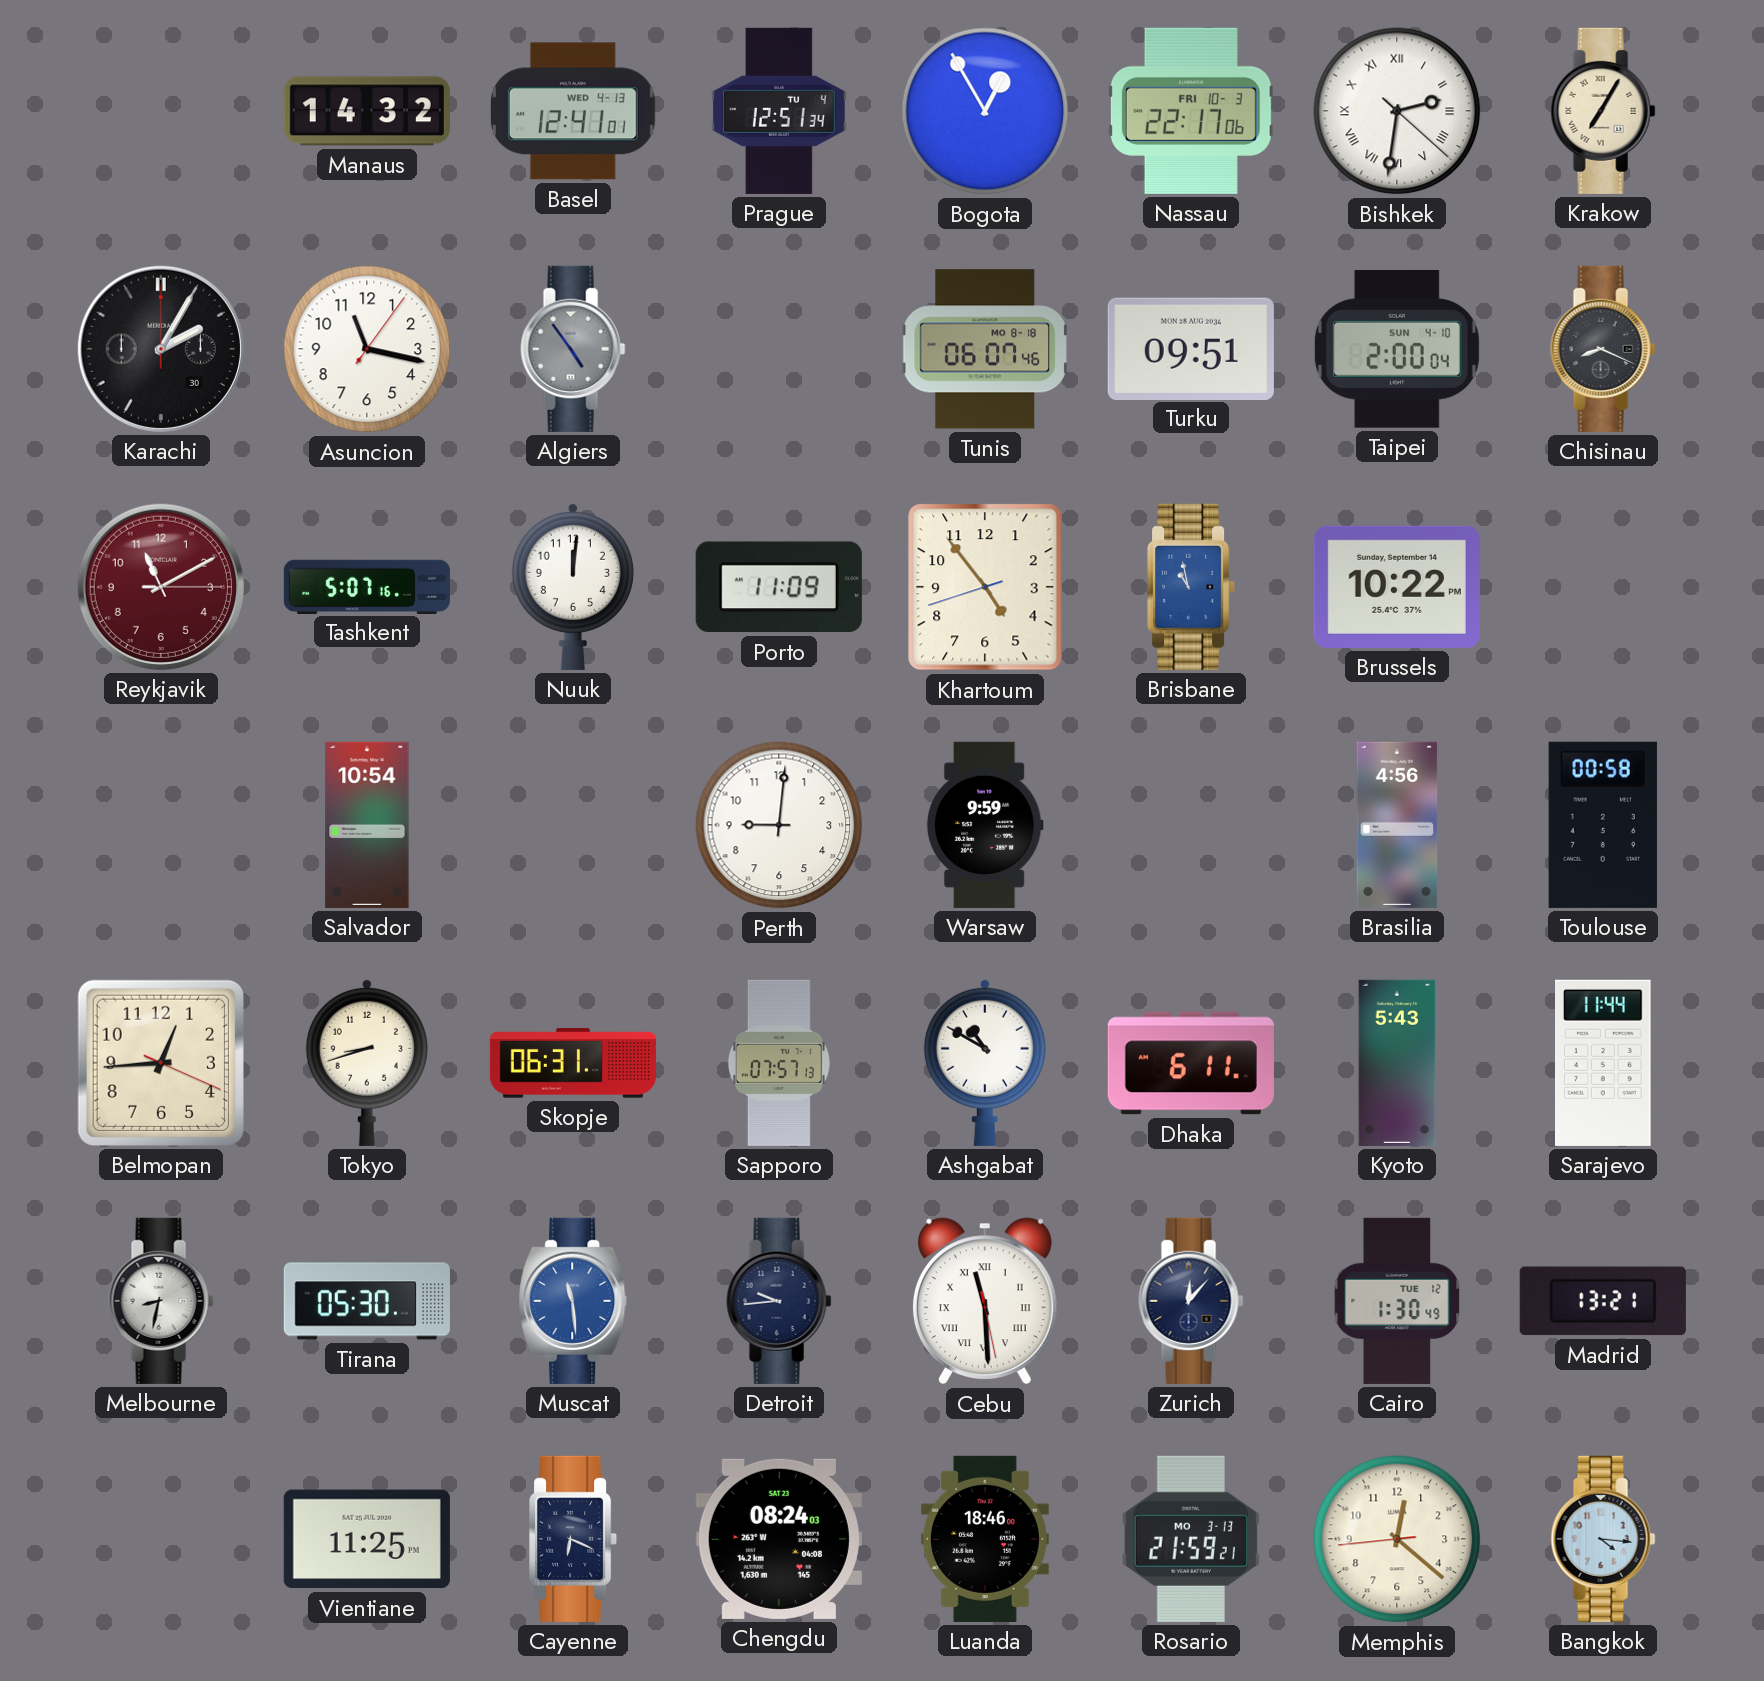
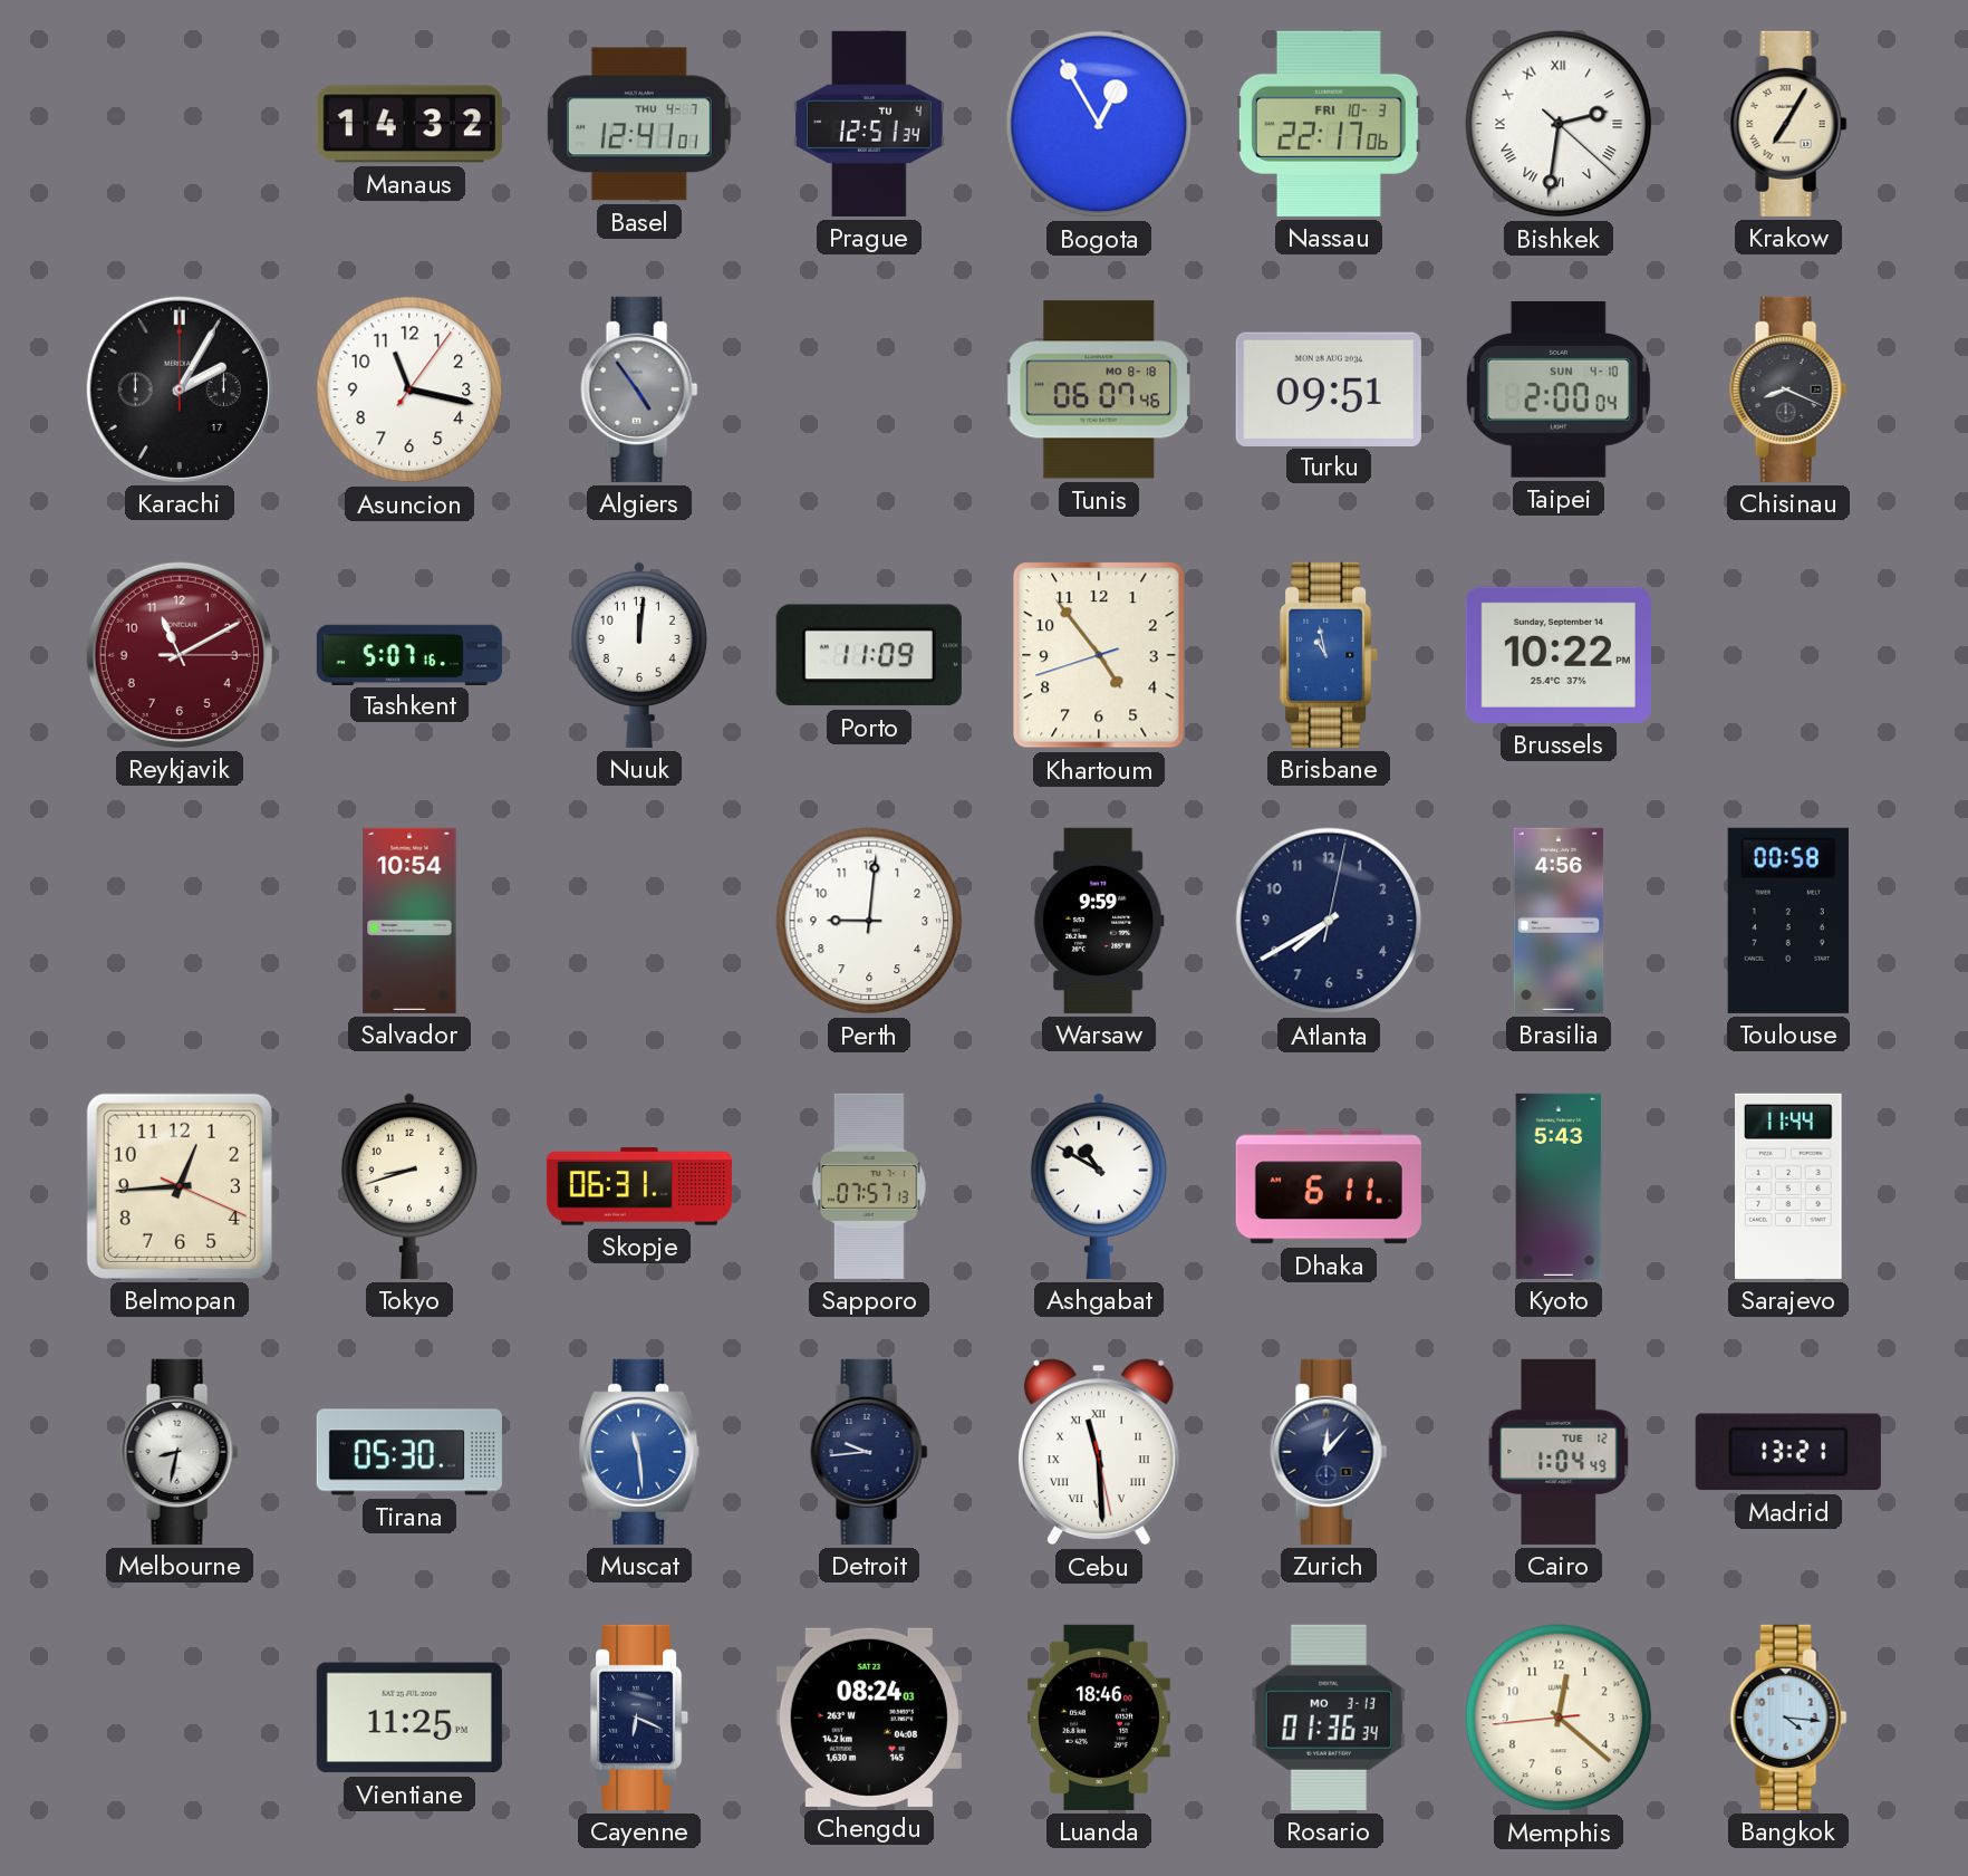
Basel date: WED 4-13 -> THU 4-7
Karachi date: 30 -> 17
Atlanta: none -> 7:40
Cairo: 1:30 -> 1:04
Rosario: 21:59 -> 01:36
